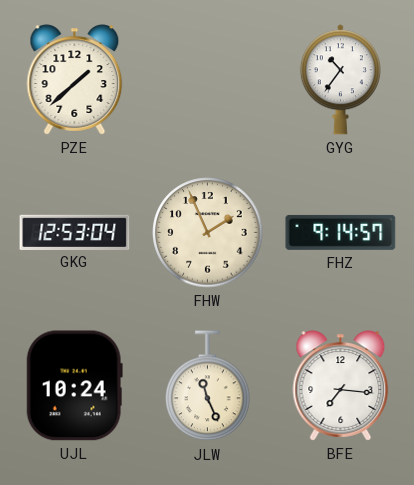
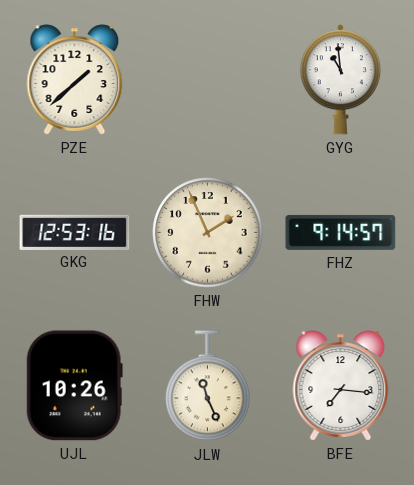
GYG: 10:36 -> 10:59
GKG: 12:53:04 -> 12:53:16
UJL: 10:24 -> 10:26
